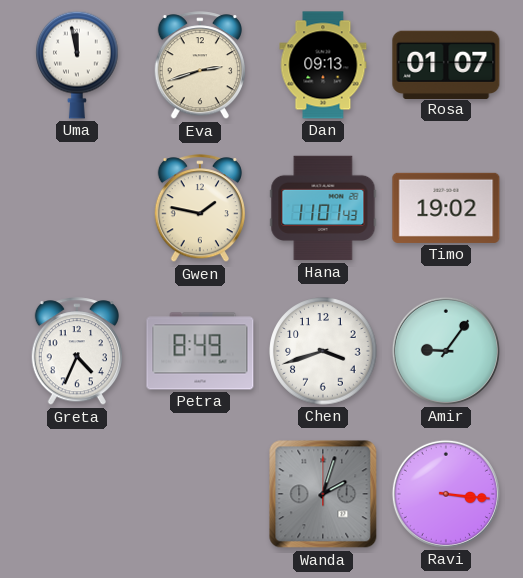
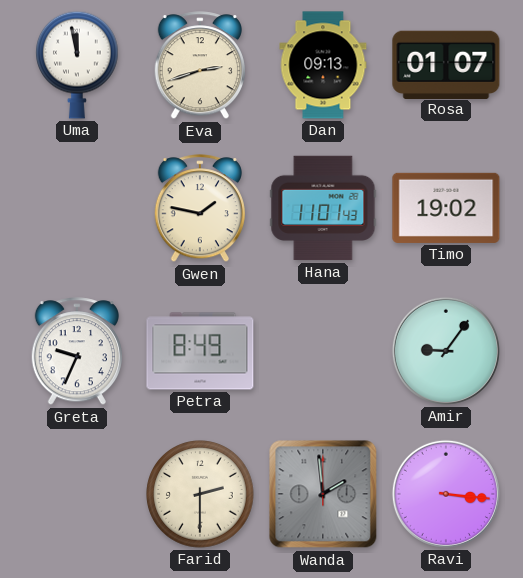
Greta: 4:34 -> 9:34
Chen: 3:42 -> none
Farid: none -> 2:30
Wanda: 2:03 -> 1:59
